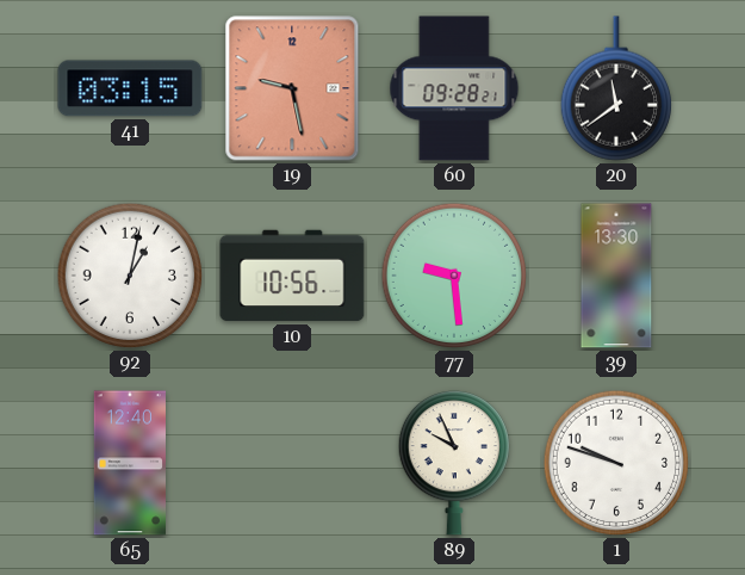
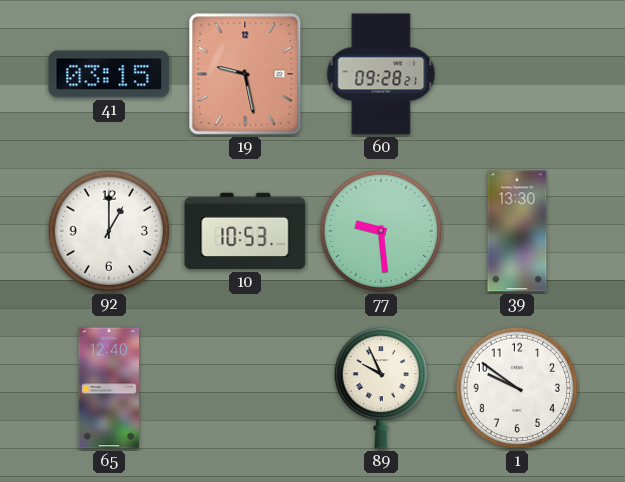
20: 11:39 -> none
92: 1:02 -> 1:00
10: 10:56 -> 10:53
1: 9:48 -> 9:51
